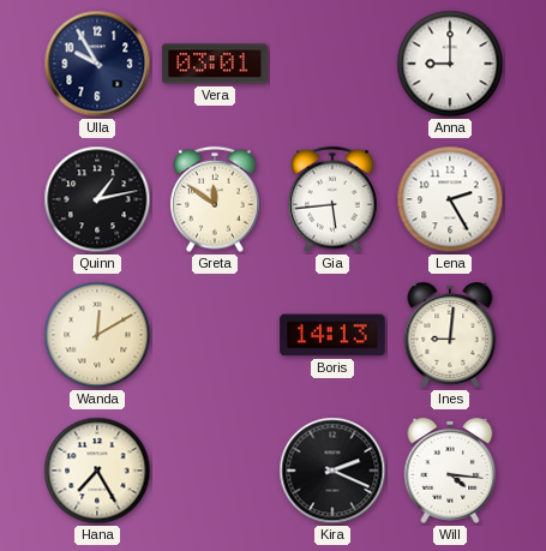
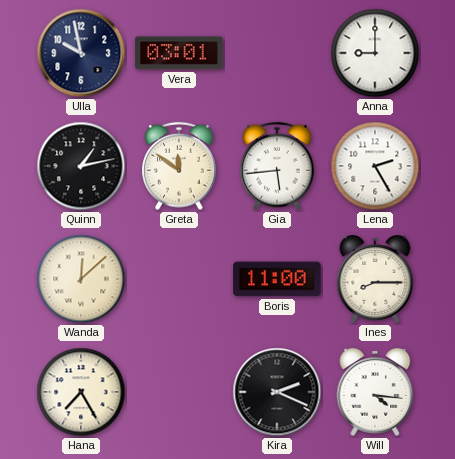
Ulla: 9:55 -> 9:58
Wanda: 12:10 -> 12:08
Boris: 14:13 -> 11:00
Ines: 9:01 -> 8:15
